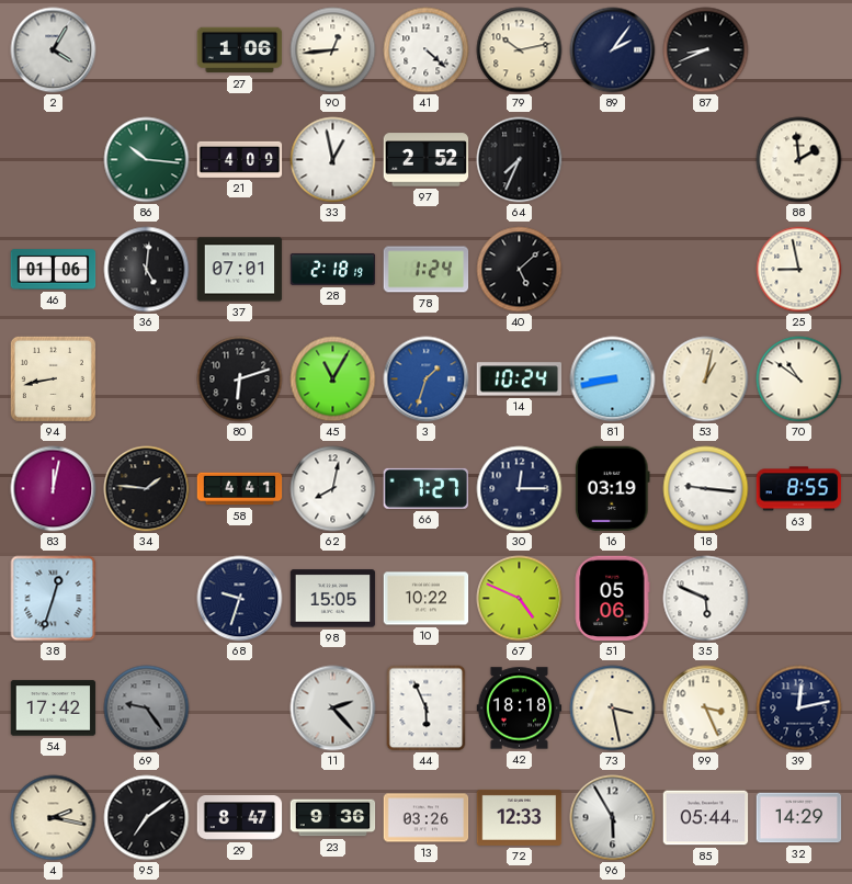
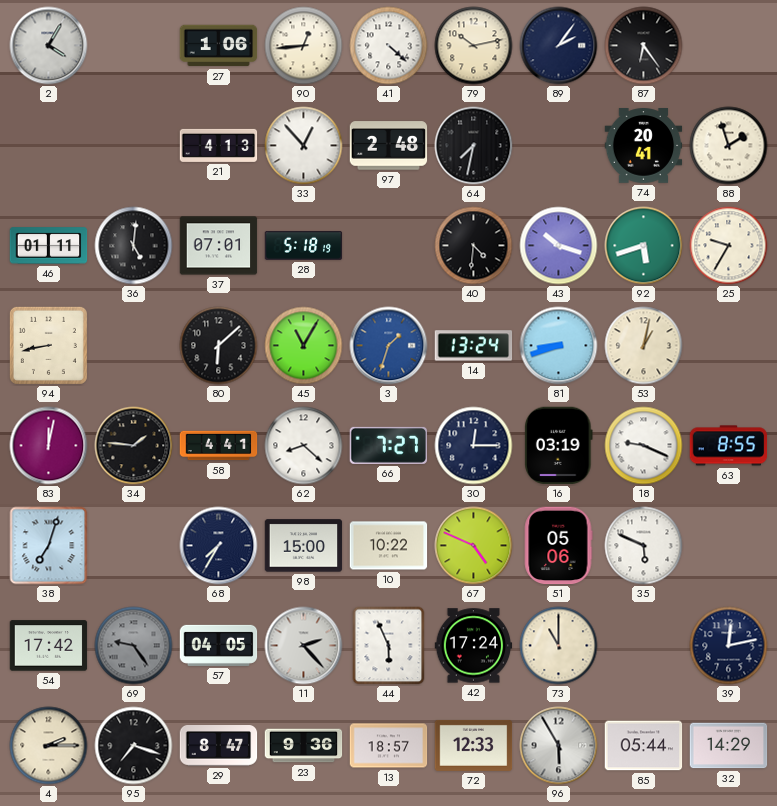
87: 8:41 -> 6:24
86: 10:16 -> none
21: 4:09 -> 4:13
33: 12:58 -> 12:53
97: 2:52 -> 2:48
64: 7:34 -> 7:32
74: none -> 20:41
88: 1:59 -> 1:57
46: 01:06 -> 01:11
28: 2:18 -> 5:18
78: 1:24 -> none
40: 5:08 -> 4:31
43: none -> 10:18
92: none -> 5:42
25: 8:58 -> 9:35
80: 6:12 -> 6:08
14: 10:24 -> 13:24
81: 8:43 -> 8:42
70: 10:51 -> none
62: 8:02 -> 8:22
18: 9:16 -> 9:19
38: 12:33 -> 7:03
68: 9:33 -> 7:35
98: 15:05 -> 15:00
57: none -> 04:05
42: 18:18 -> 17:24
73: 3:28 -> 11:00
99: 3:26 -> none
4: 2:17 -> 2:15
95: 7:09 -> 7:18
13: 03:26 -> 18:57
